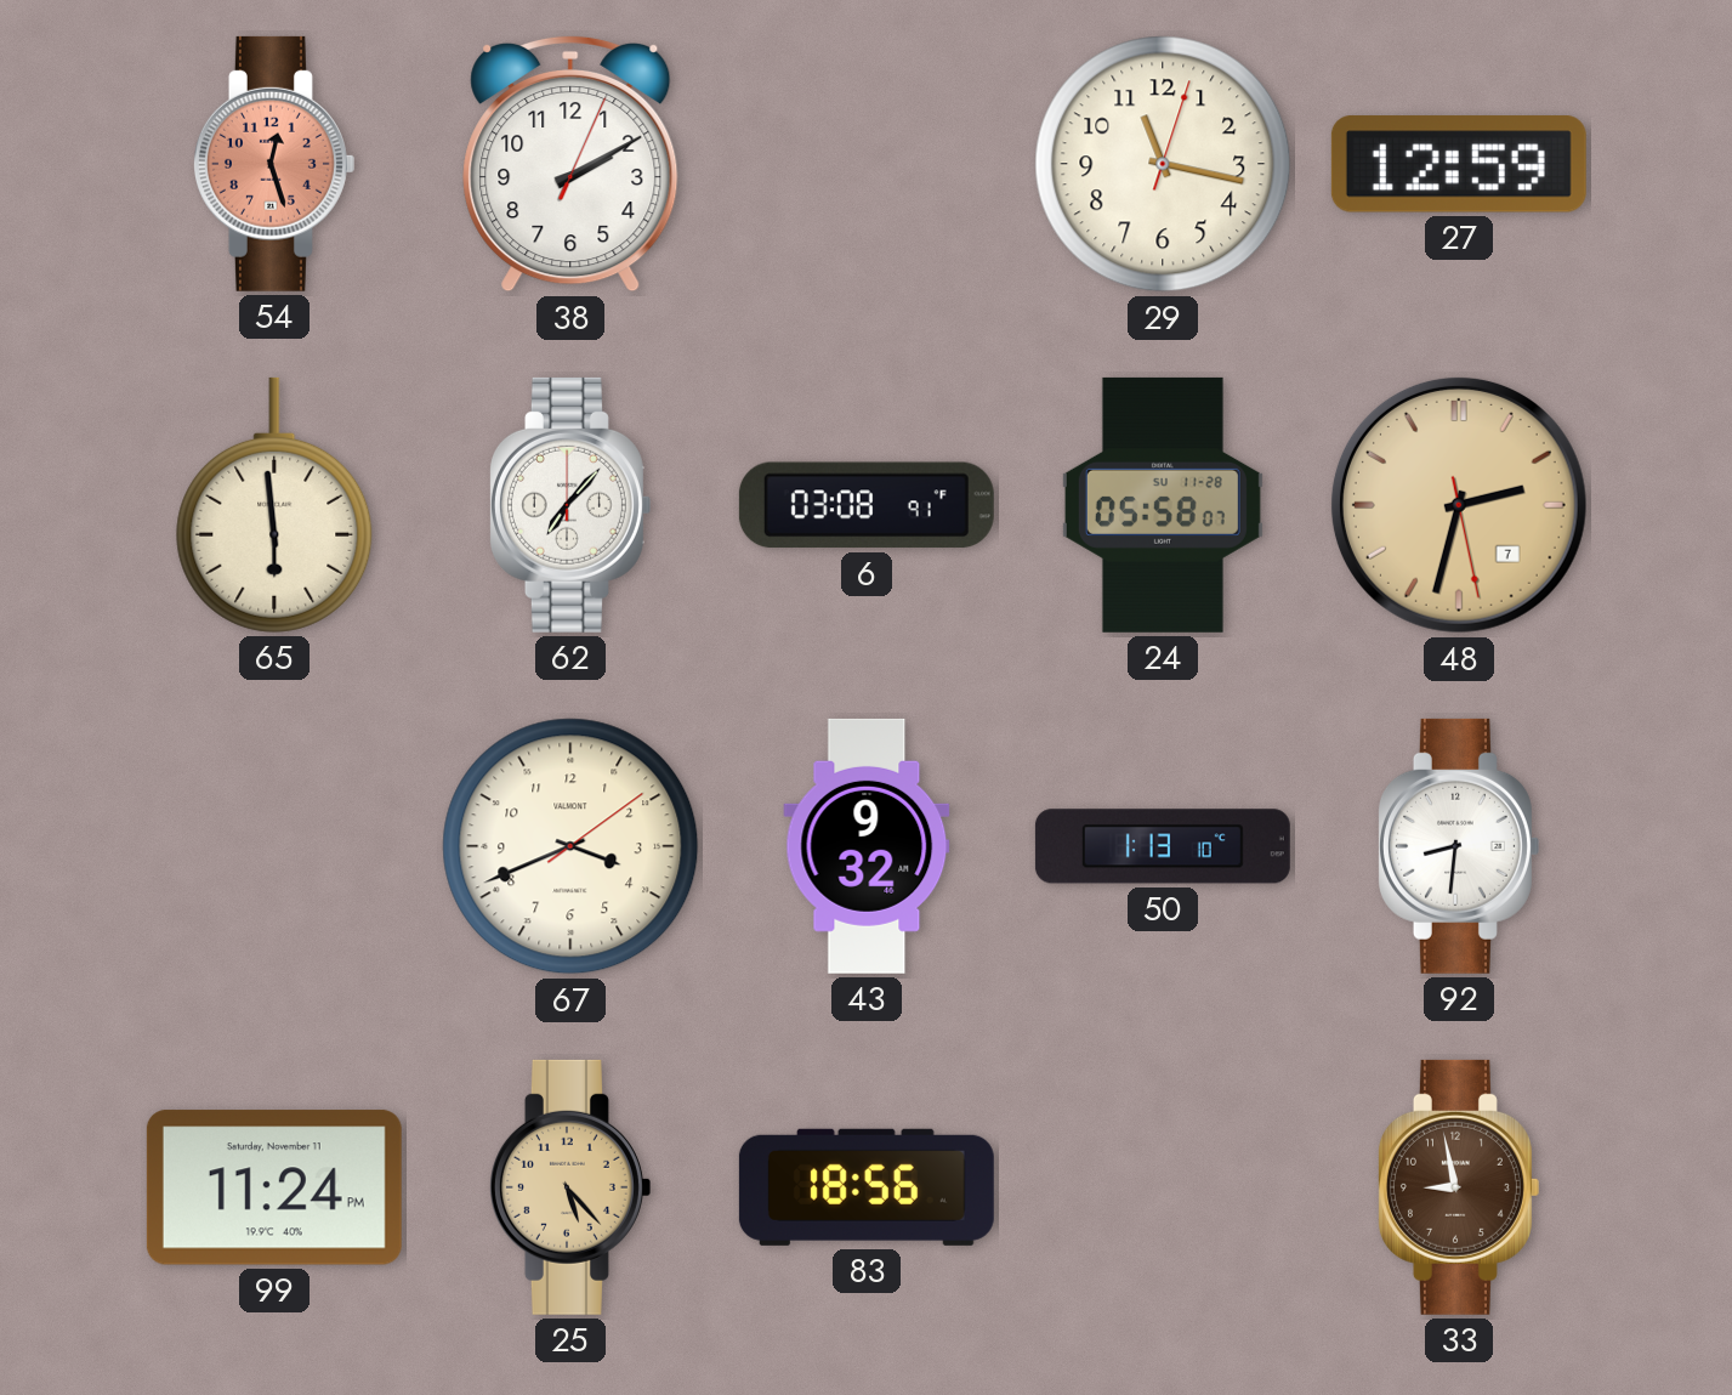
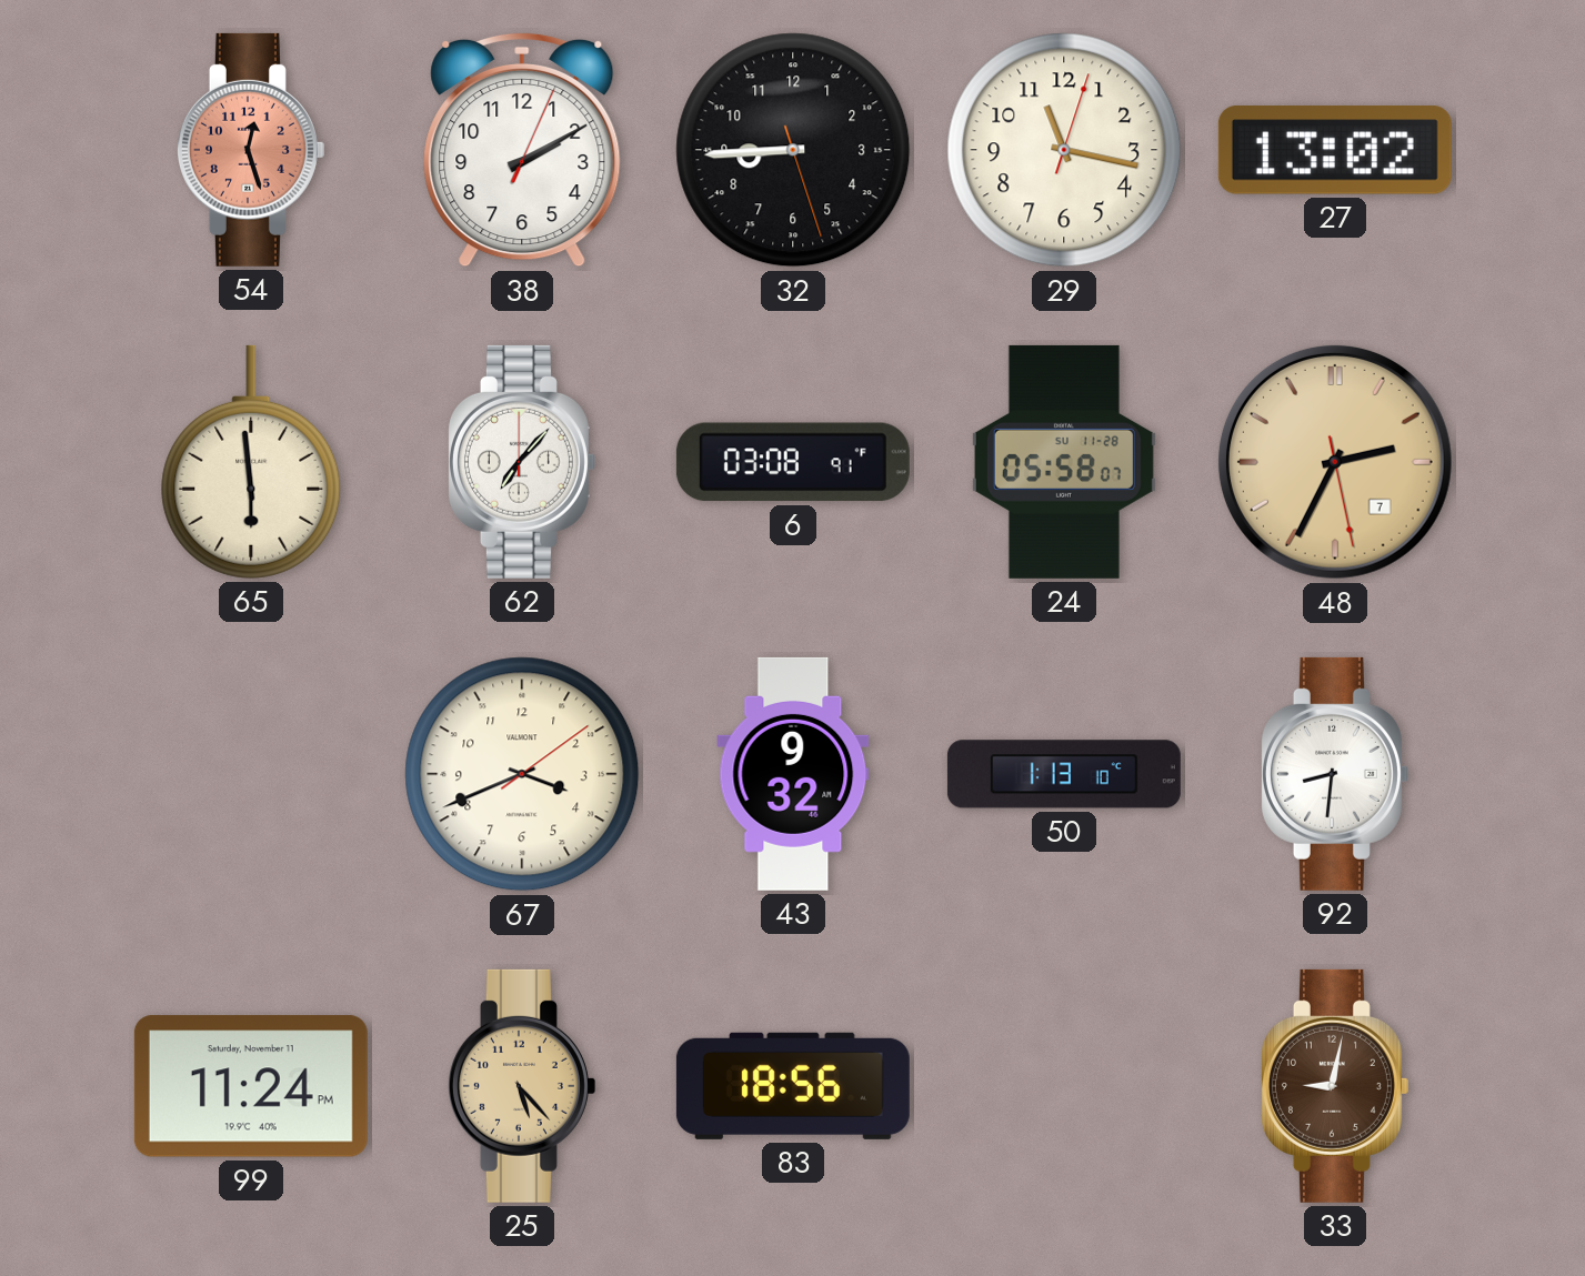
32: none -> 8:44
27: 12:59 -> 13:02
48: 2:32 -> 2:34
33: 8:58 -> 9:02
